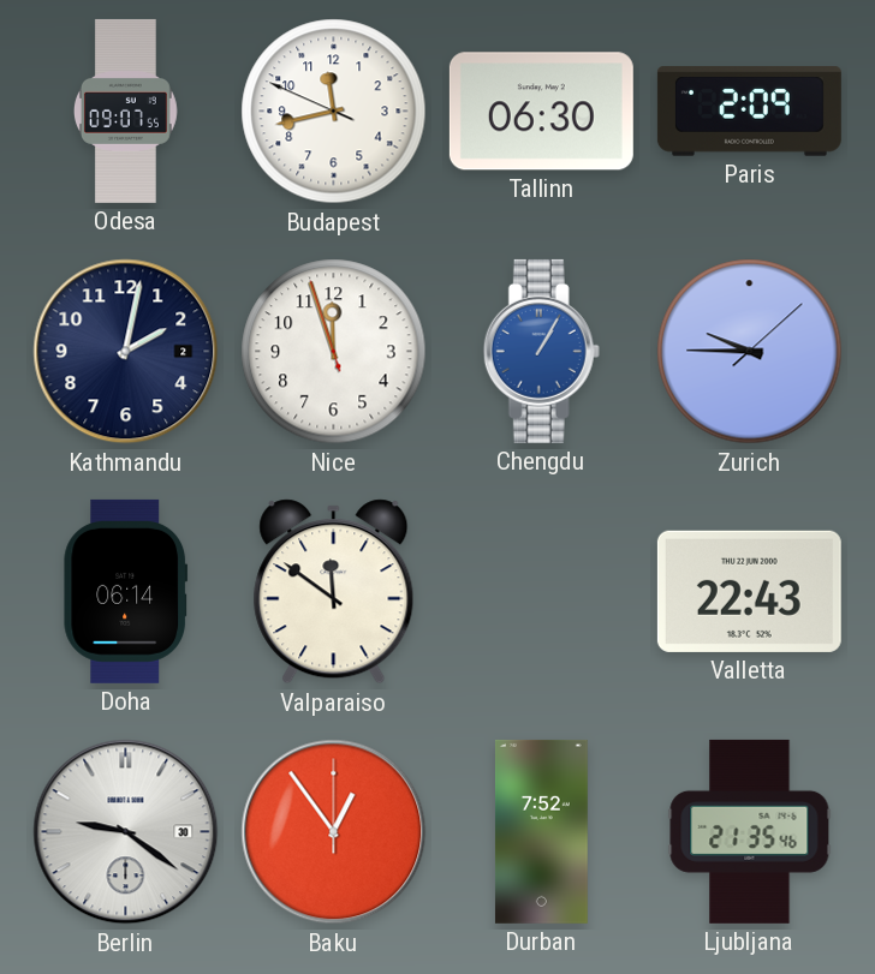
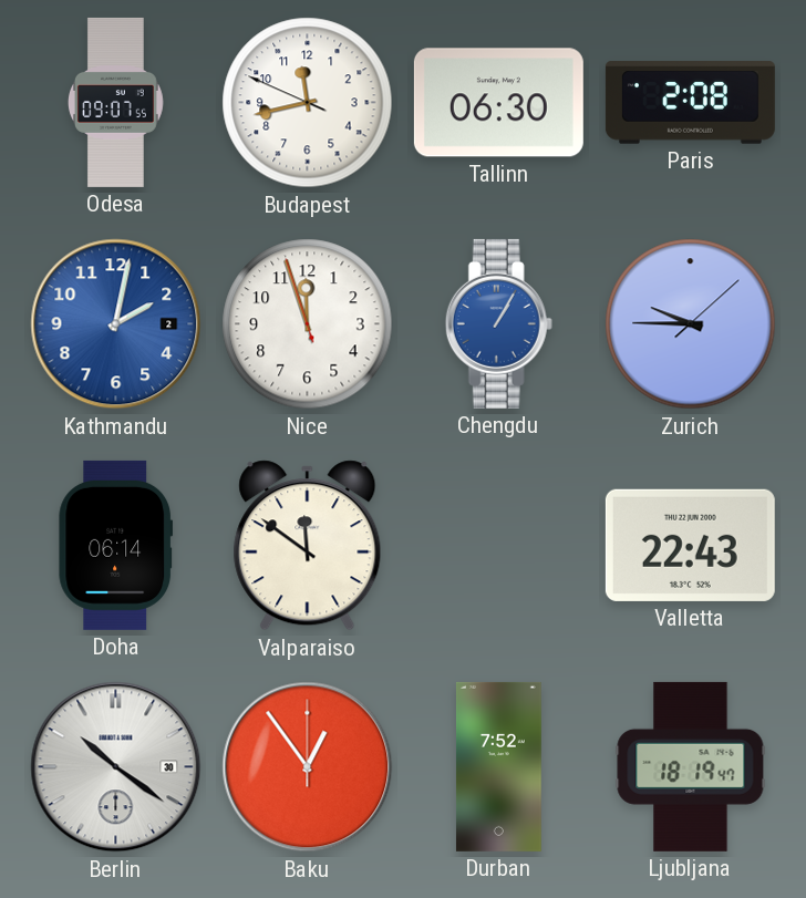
Paris: 2:09 -> 2:08
Kathmandu dial: navy -> blue
Berlin: 9:21 -> 10:21
Ljubljana: 21:35 -> 18:19
